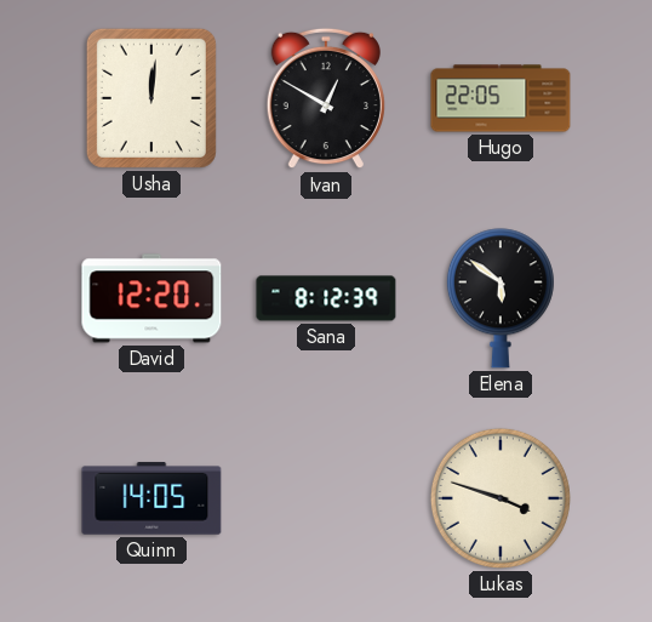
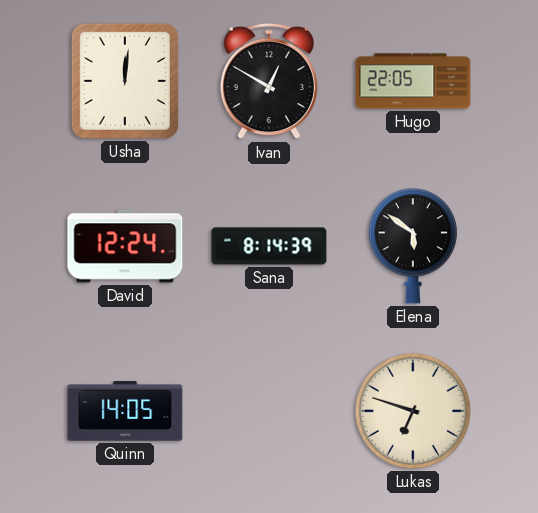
David: 12:20 -> 12:24
Sana: 8:12 -> 8:14
Lukas: 3:48 -> 6:48
